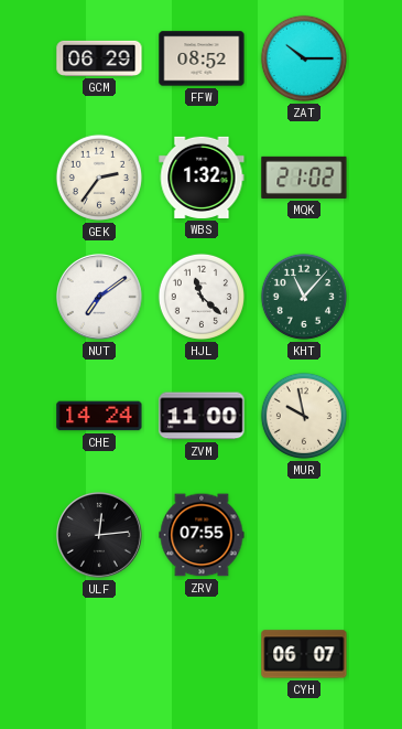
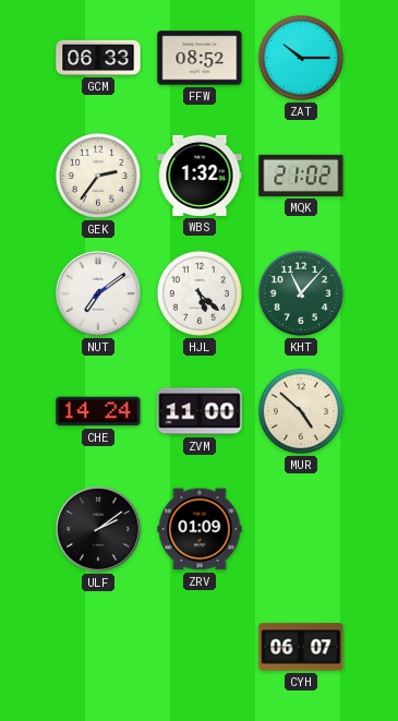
GCM: 06:29 -> 06:33
HJL: 11:22 -> 5:22
MUR: 9:58 -> 4:52
ULF: 12:14 -> 2:09
ZRV: 07:55 -> 01:09
